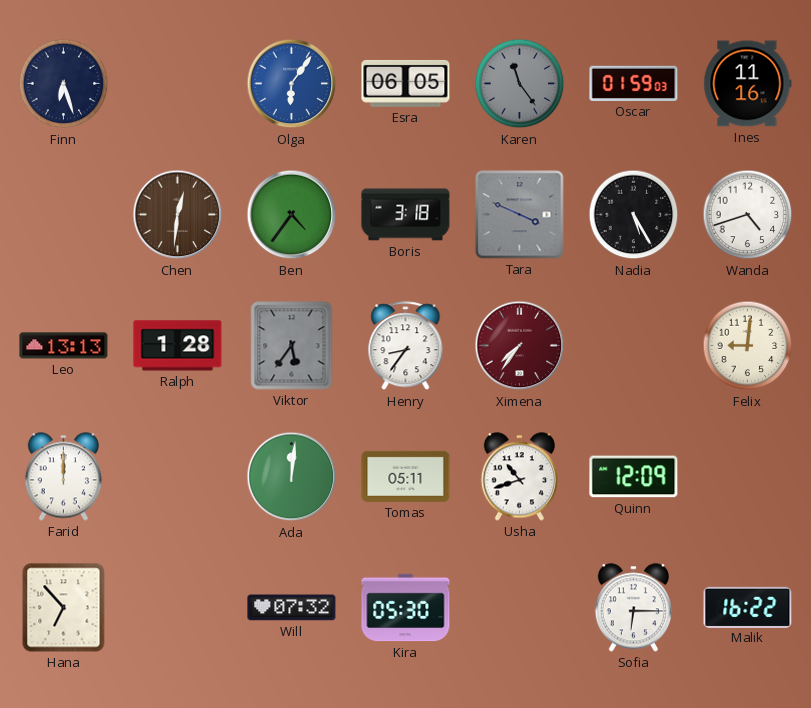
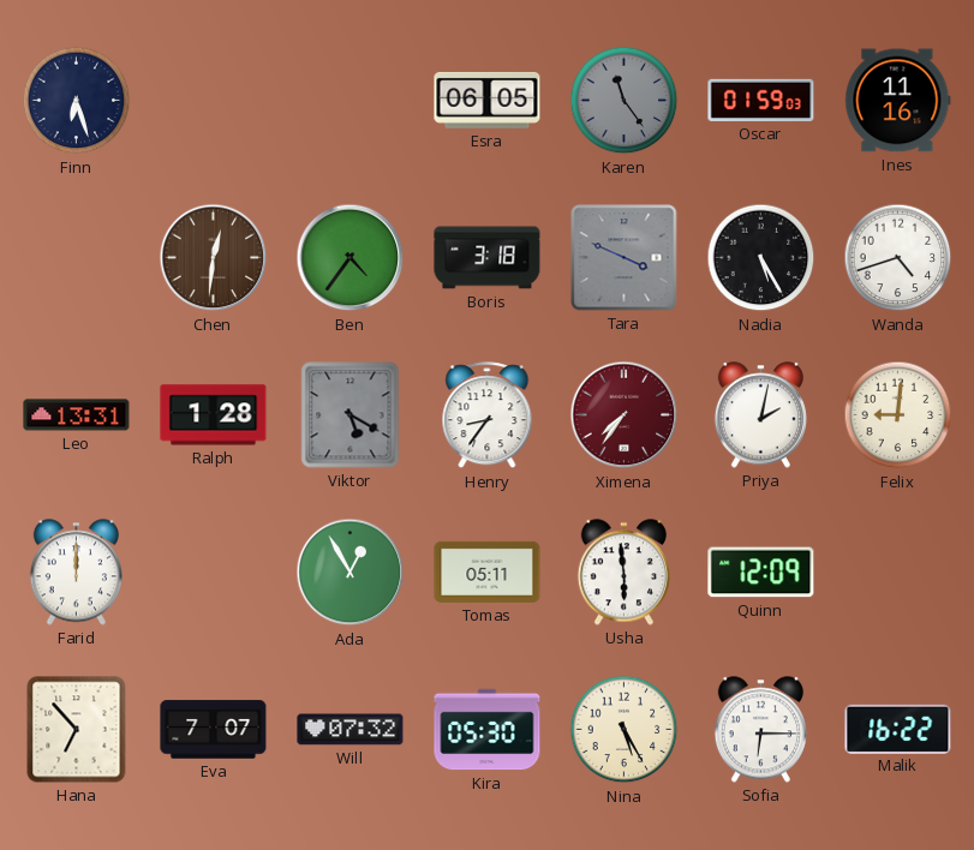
Olga: 6:06 -> none
Leo: 13:13 -> 13:31
Viktor: 5:36 -> 5:20
Priya: none -> 2:02
Ada: 12:01 -> 12:55
Usha: 10:42 -> 5:59
Eva: none -> 7:07
Nina: none -> 5:25
